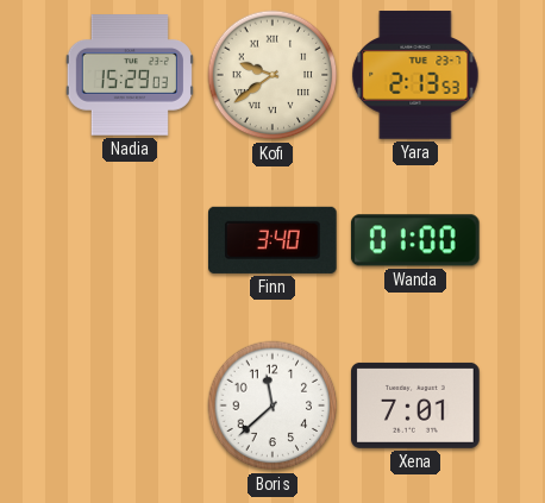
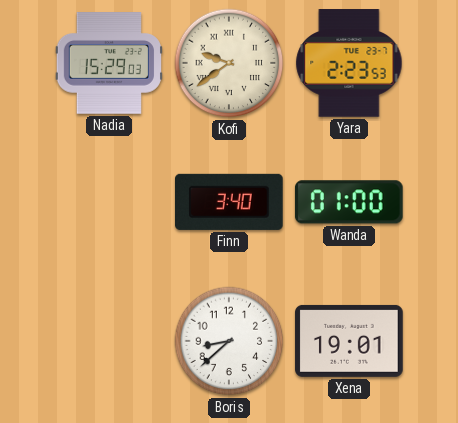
Yara: 2:13 -> 2:23
Boris: 11:38 -> 8:38
Xena: 7:01 -> 19:01
